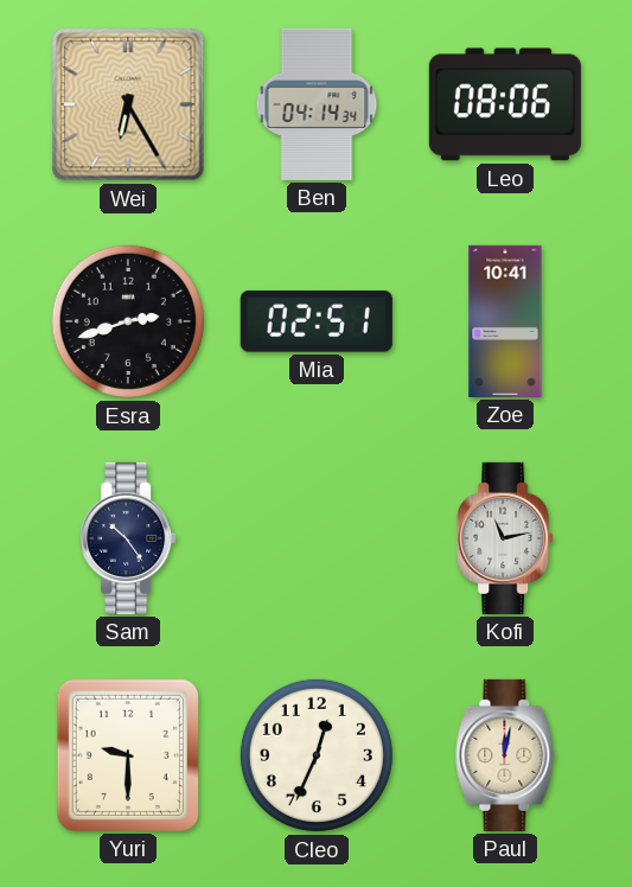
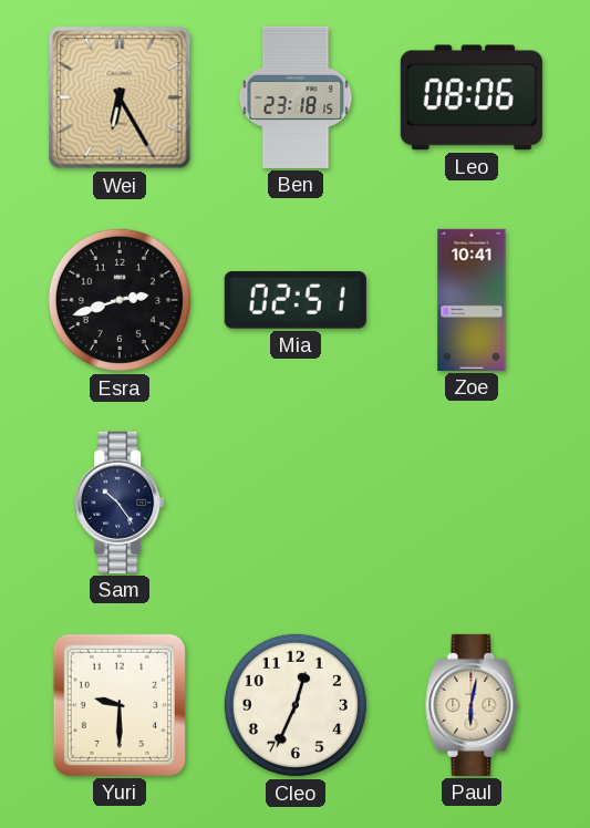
Ben: 04:14 -> 23:18
Kofi: 11:13 -> none
Paul: 12:02 -> 6:02
